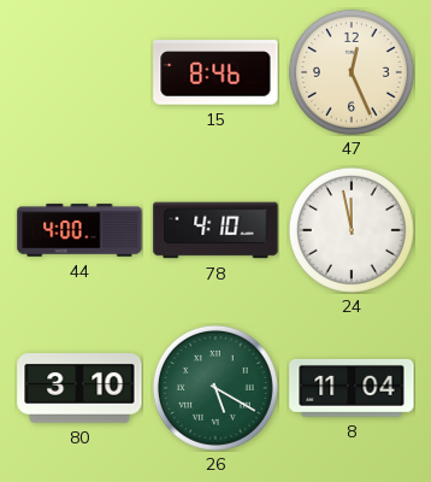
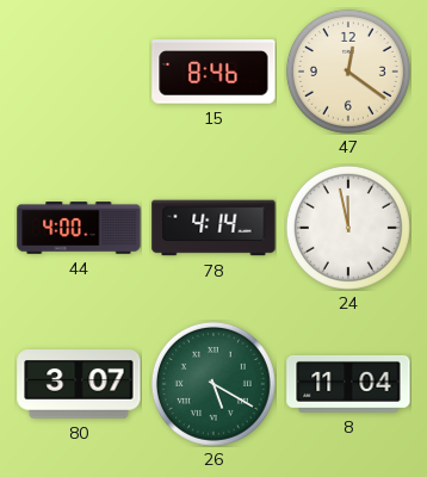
47: 12:26 -> 12:21
78: 4:10 -> 4:14
80: 3:10 -> 3:07
